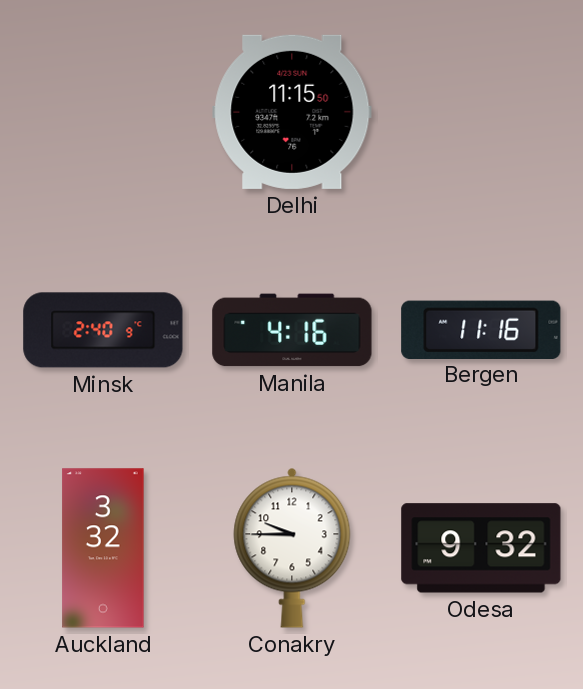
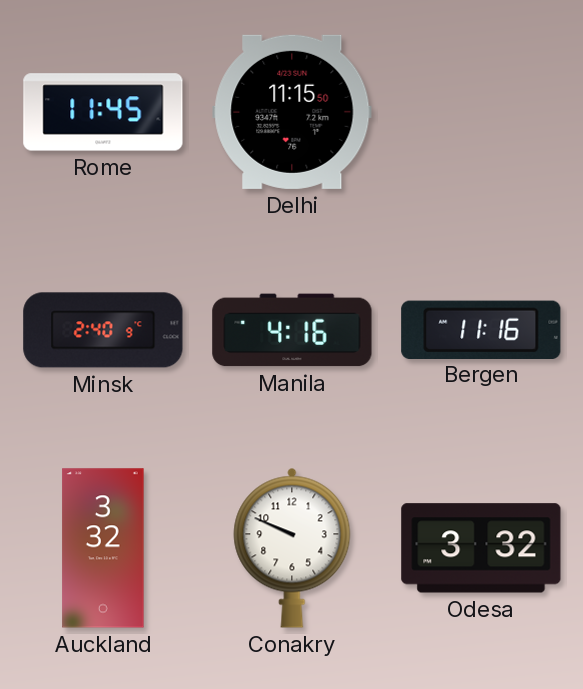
Rome: none -> 11:45
Conakry: 9:45 -> 9:49
Odesa: 9:32 -> 3:32
